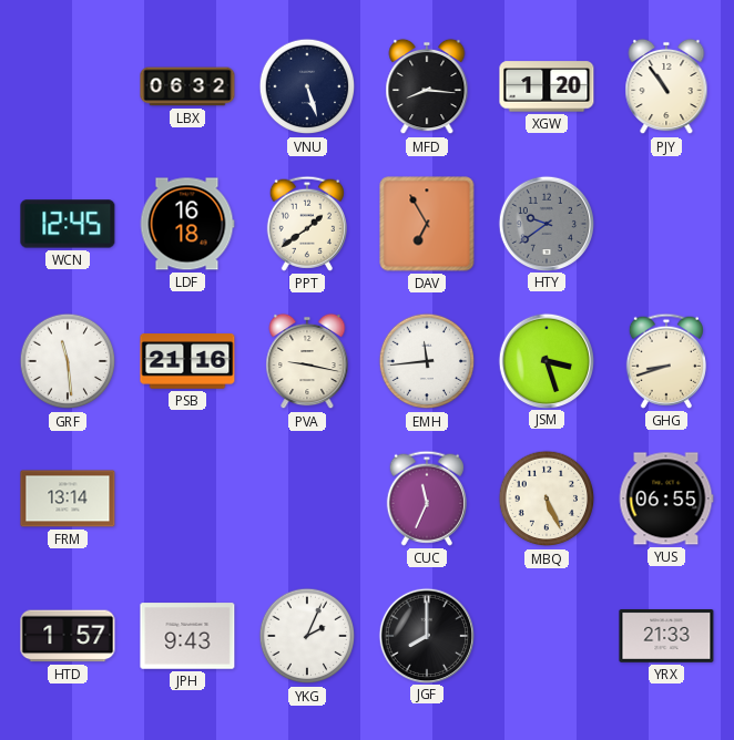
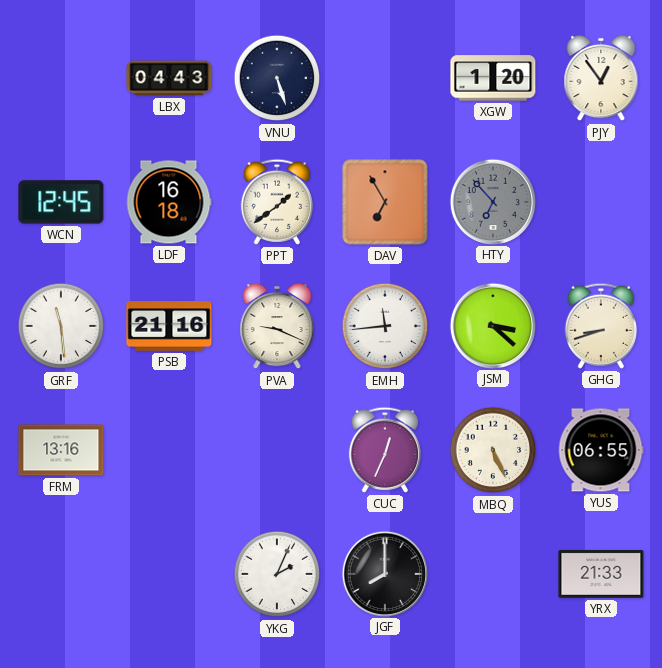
LBX: 06:32 -> 04:43
MFD: 8:16 -> none
PJY: 10:54 -> 12:54
HTY: 9:39 -> 6:53
PVA: 9:17 -> 9:19
JSM: 3:27 -> 3:22
FRM: 13:14 -> 13:16
CUC: 11:34 -> 12:34
HTD: 1:57 -> none
JPH: 9:43 -> none
